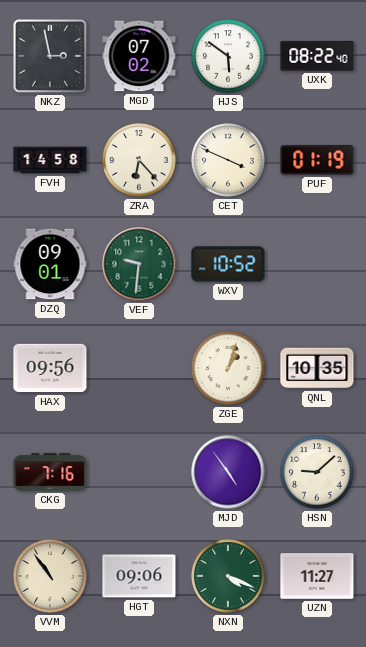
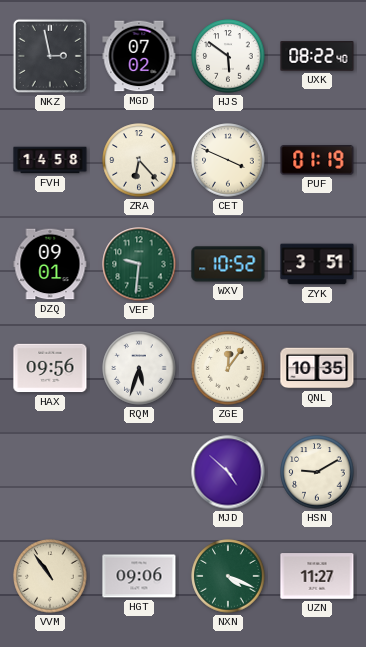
ZYK: none -> 3:51
RQM: none -> 5:33
ZGE: 1:03 -> 12:06
CKG: 7:16 -> none
MJD: 4:54 -> 4:52
HSN: 9:08 -> 9:10
